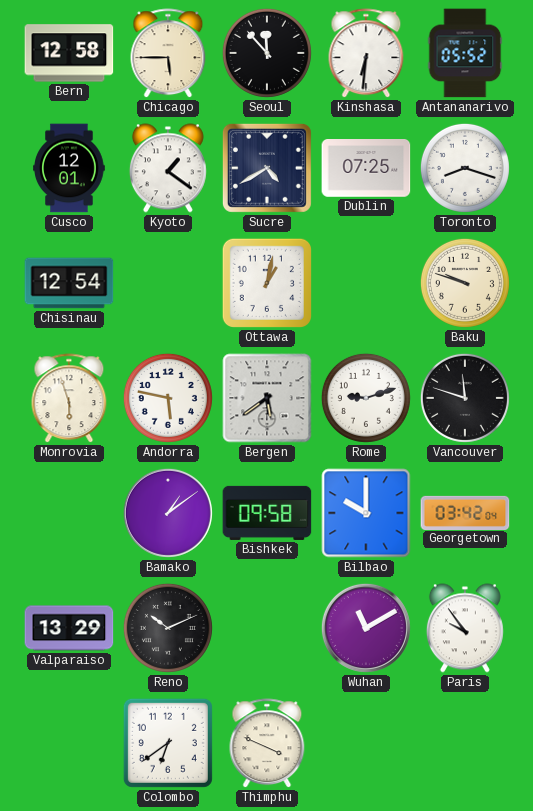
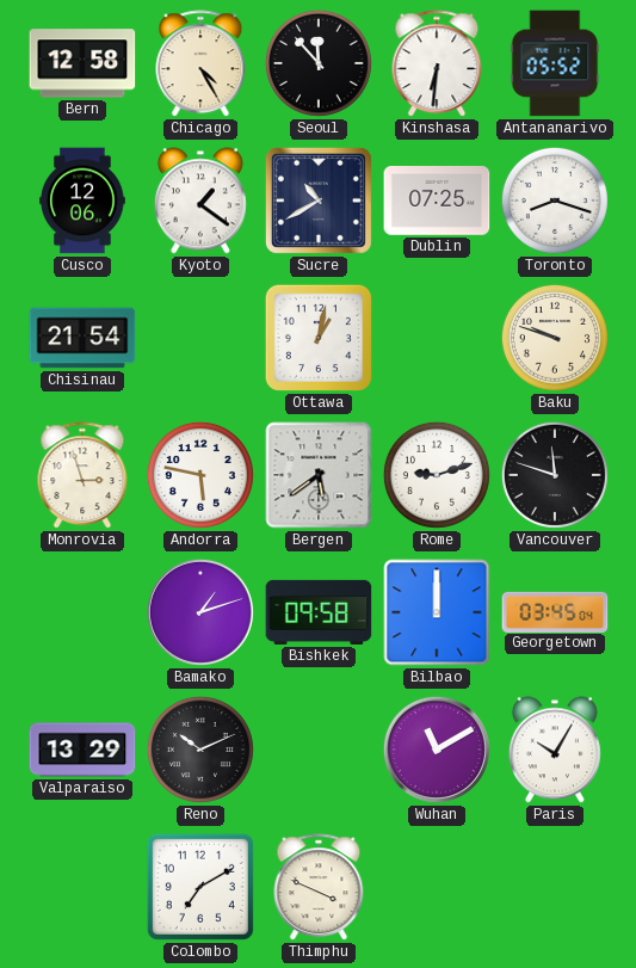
Chicago: 5:45 -> 4:25
Cusco: 12:01 -> 12:06
Sucre: 4:40 -> 10:40
Chisinau: 12:54 -> 21:54
Monrovia: 5:57 -> 2:57
Bamako: 1:09 -> 1:12
Bilbao: 10:00 -> 12:00
Georgetown: 03:42 -> 03:45
Paris: 9:54 -> 10:05
Colombo: 6:39 -> 7:10
